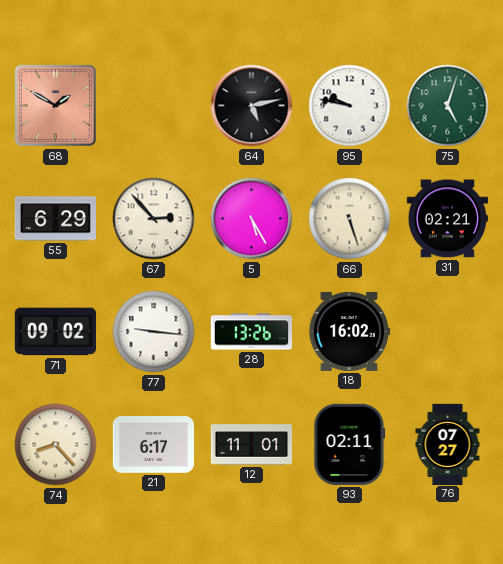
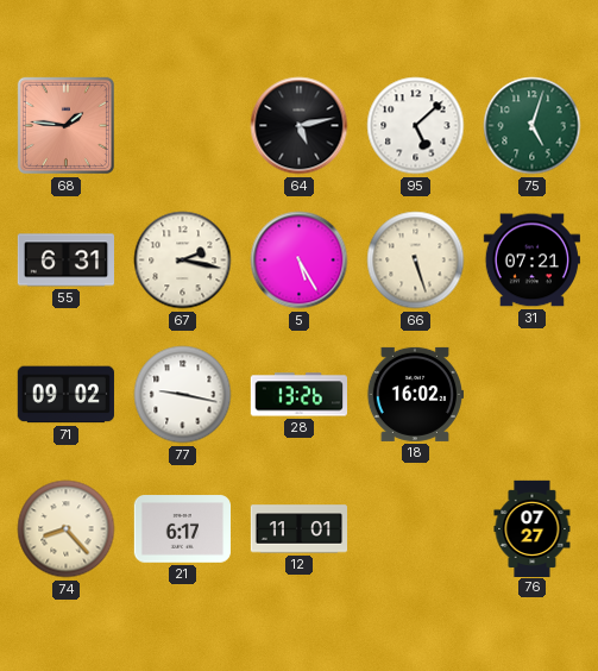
68: 1:50 -> 1:46
95: 9:47 -> 5:08
55: 6:29 -> 6:31
67: 2:53 -> 2:17
31: 02:21 -> 07:21
77: 9:16 -> 9:17
93: 02:11 -> none
